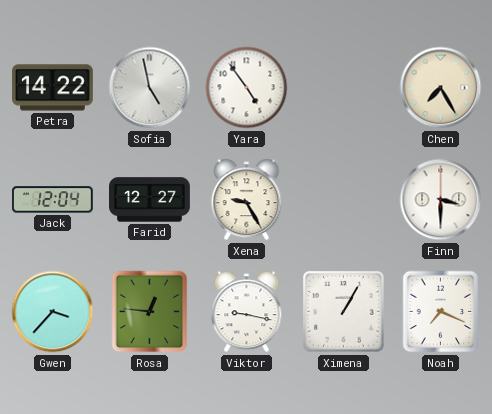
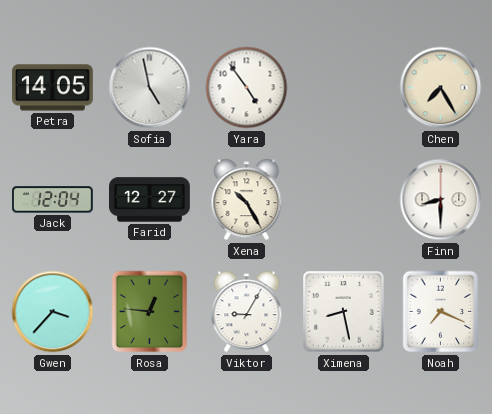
Petra: 14:22 -> 14:05
Xena: 9:25 -> 10:25
Finn: 3:30 -> 8:30
Viktor: 9:17 -> 9:05
Ximena: 1:05 -> 8:28
